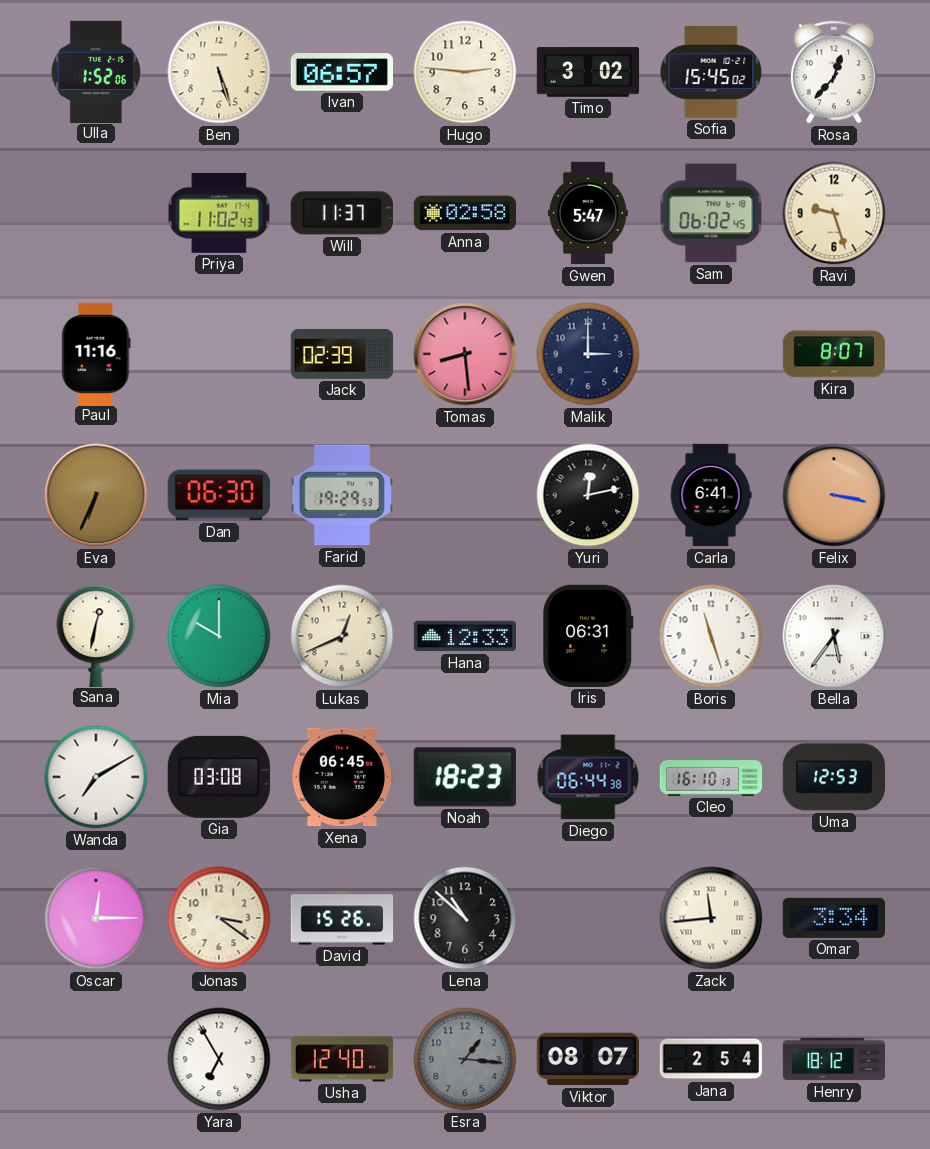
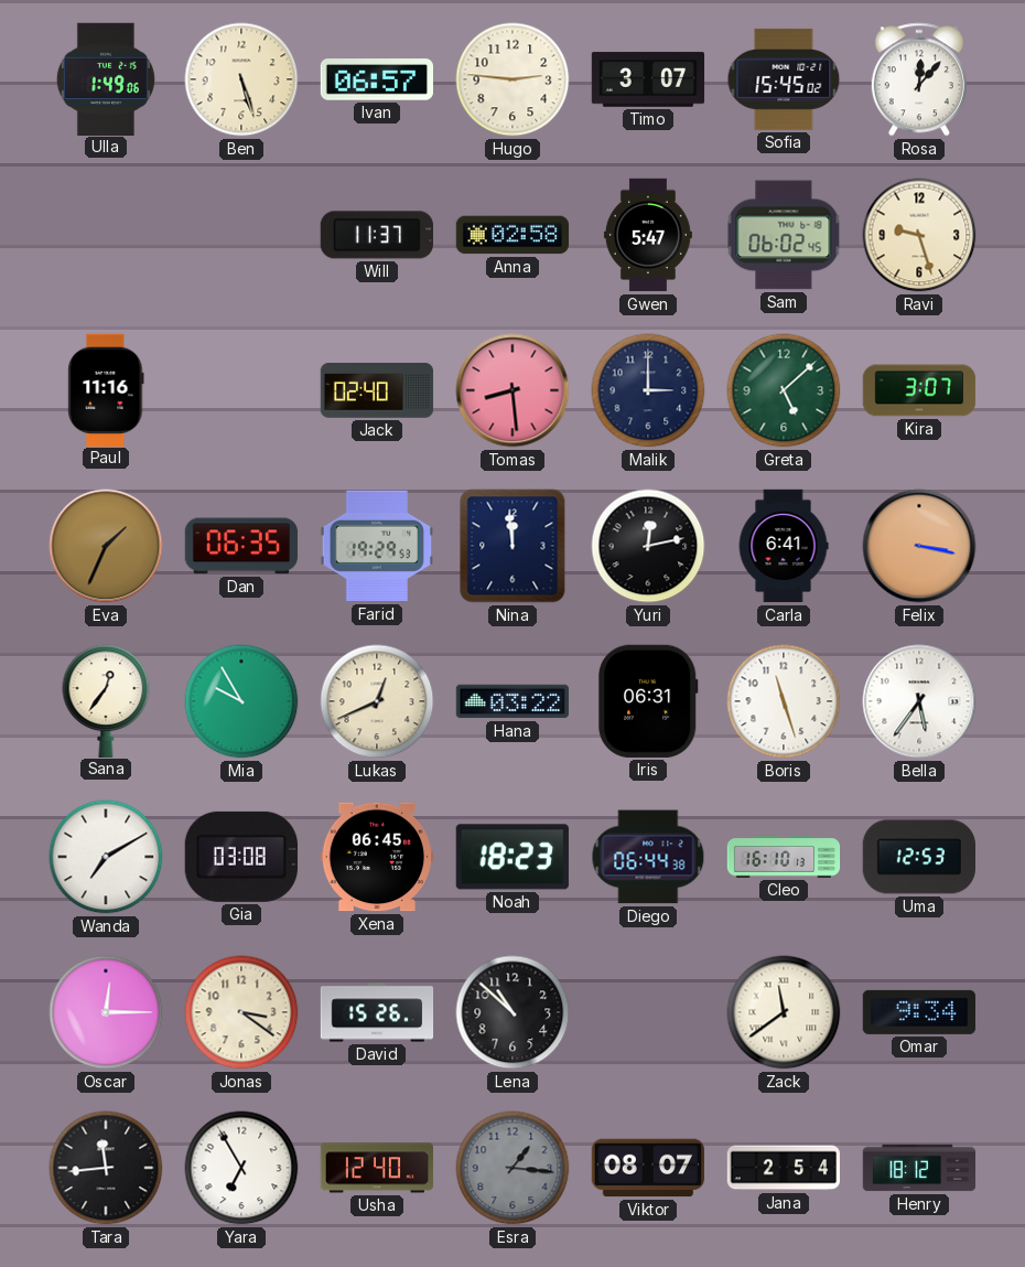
Ulla: 1:52 -> 1:49
Timo: 3:02 -> 3:07
Rosa: 12:37 -> 12:07
Priya: 11:02 -> none
Jack: 02:39 -> 02:40
Greta: none -> 5:08
Kira: 8:07 -> 3:07
Eva: 6:34 -> 1:34
Dan: 06:30 -> 06:35
Nina: none -> 11:59
Sana: 12:32 -> 12:36
Mia: 10:00 -> 9:55
Hana: 12:33 -> 03:22
Zack: 11:44 -> 11:39
Omar: 3:34 -> 9:34
Tara: none -> 11:44
